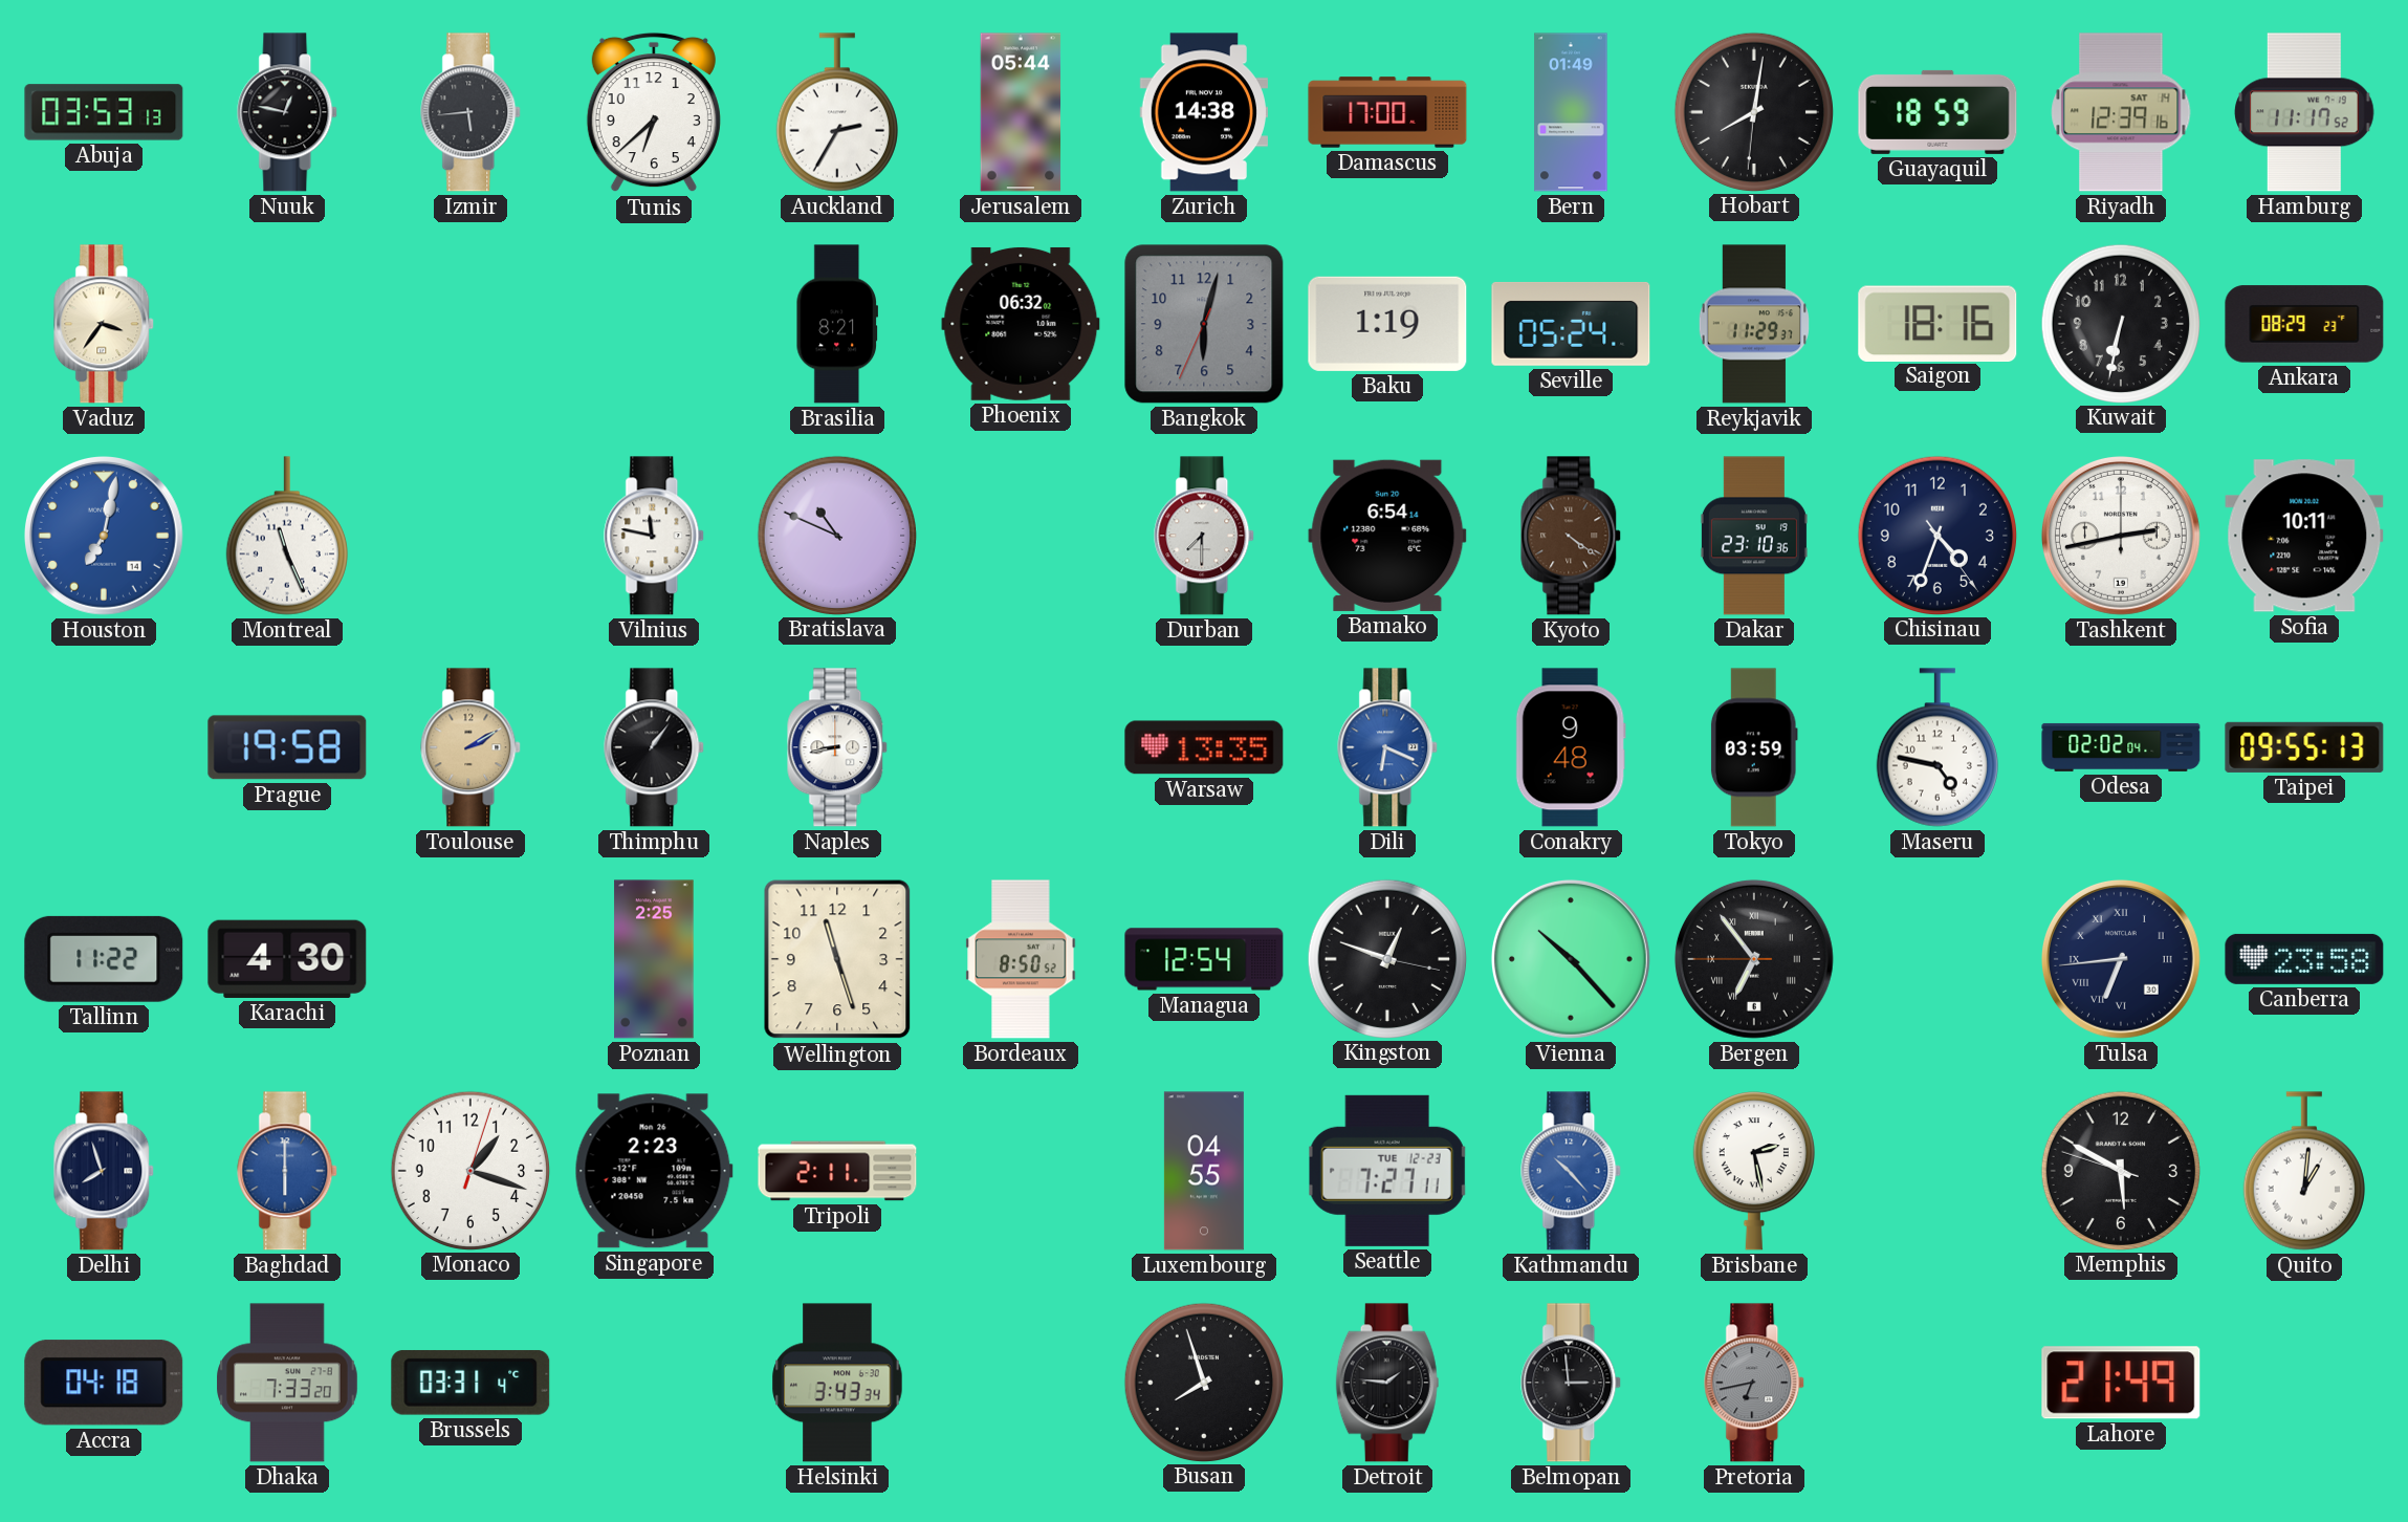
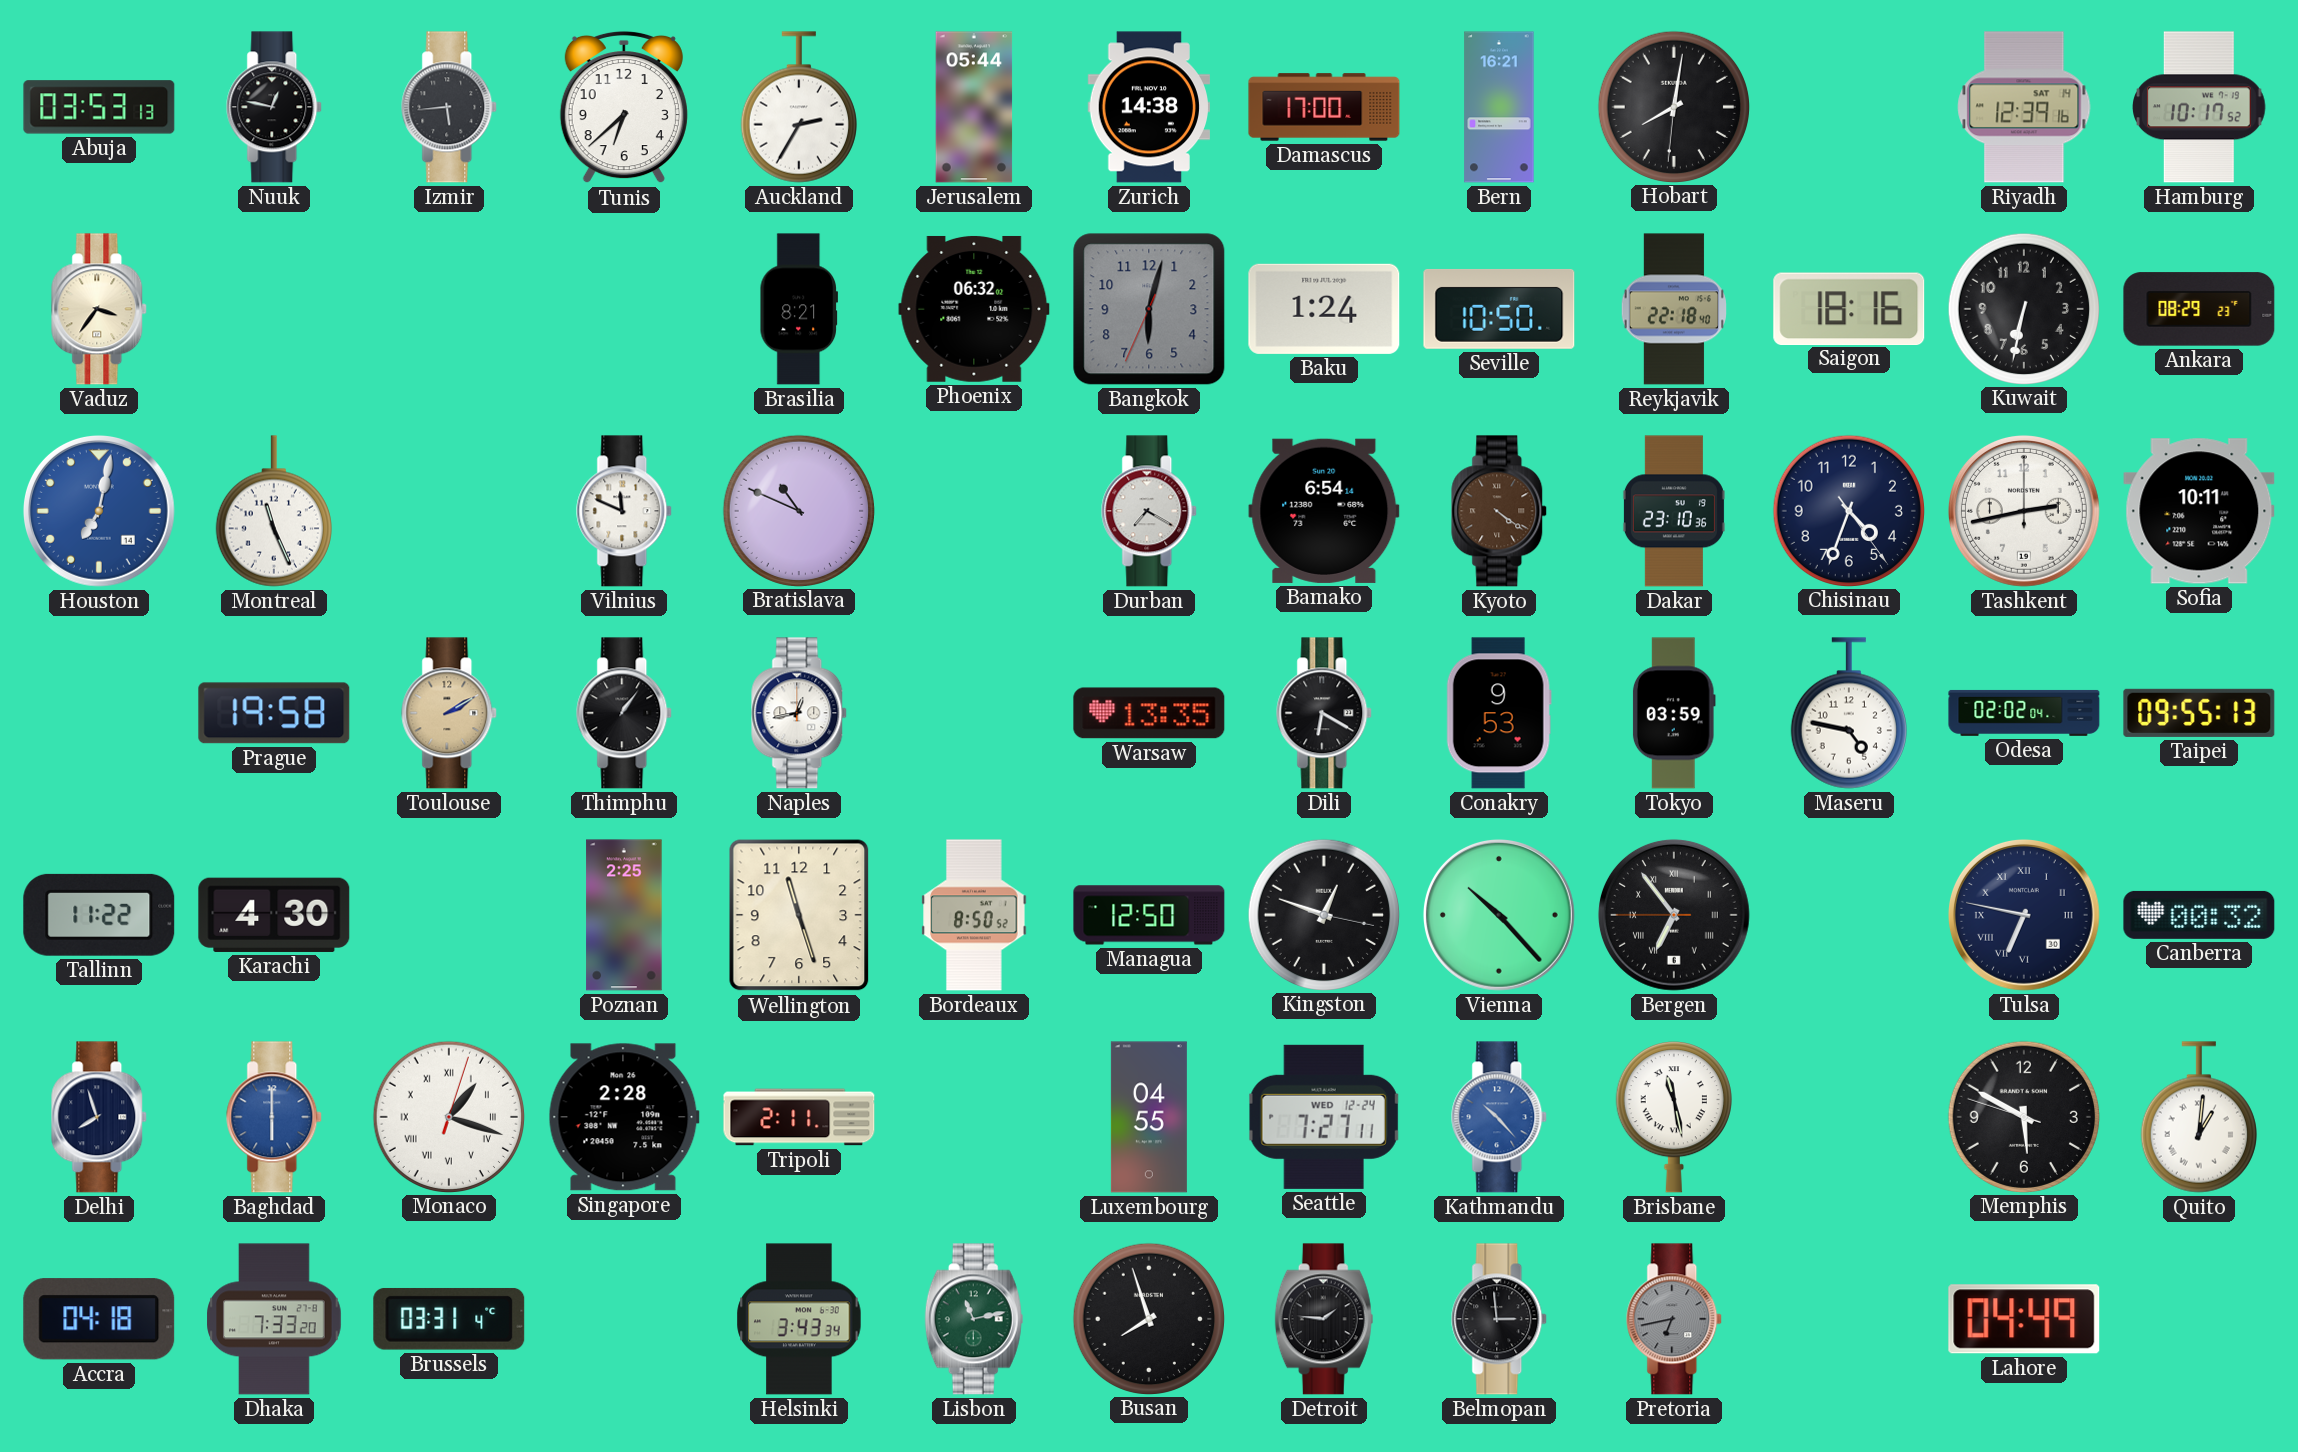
Bern: 01:49 -> 16:21
Guayaquil: 18:59 -> none
Hamburg: 11:17 -> 10:17
Baku: 1:19 -> 1:24
Seville: 05:24 -> 10:50
Reykjavik: 11:29 -> 22:18
Vilnius: 11:47 -> 11:49
Durban: 7:30 -> 7:20
Naples: 8:43 -> 12:43
Dili: 6:19 -> 6:20
Dili dial: blue -> black
Conakry: 9:48 -> 9:53
Managua: 12:54 -> 12:50
Tulsa: 6:44 -> 6:47
Canberra: 23:58 -> 00:32
Monaco numerals: Arabic -> Roman
Singapore: 2:23 -> 2:28
Seattle date: TUE 12-23 -> WED 12-24
Brisbane: 2:28 -> 11:28
Lisbon: none -> 11:13
Lahore: 21:49 -> 04:49
